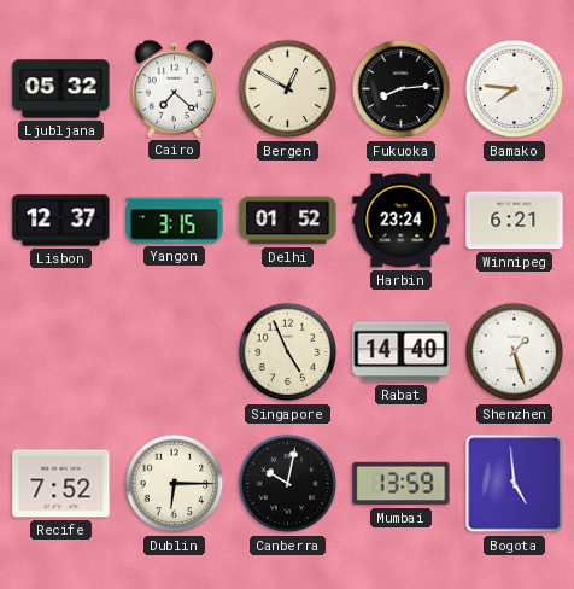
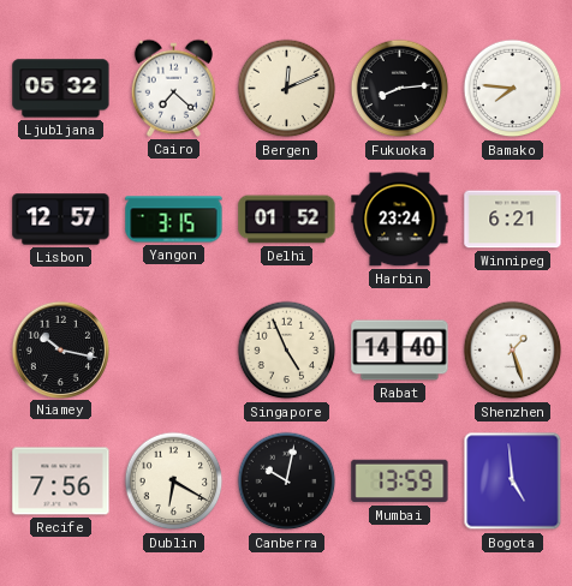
Bergen: 12:50 -> 12:11
Lisbon: 12:37 -> 12:57
Niamey: none -> 10:17
Recife: 7:52 -> 7:56
Dublin: 6:15 -> 6:20
